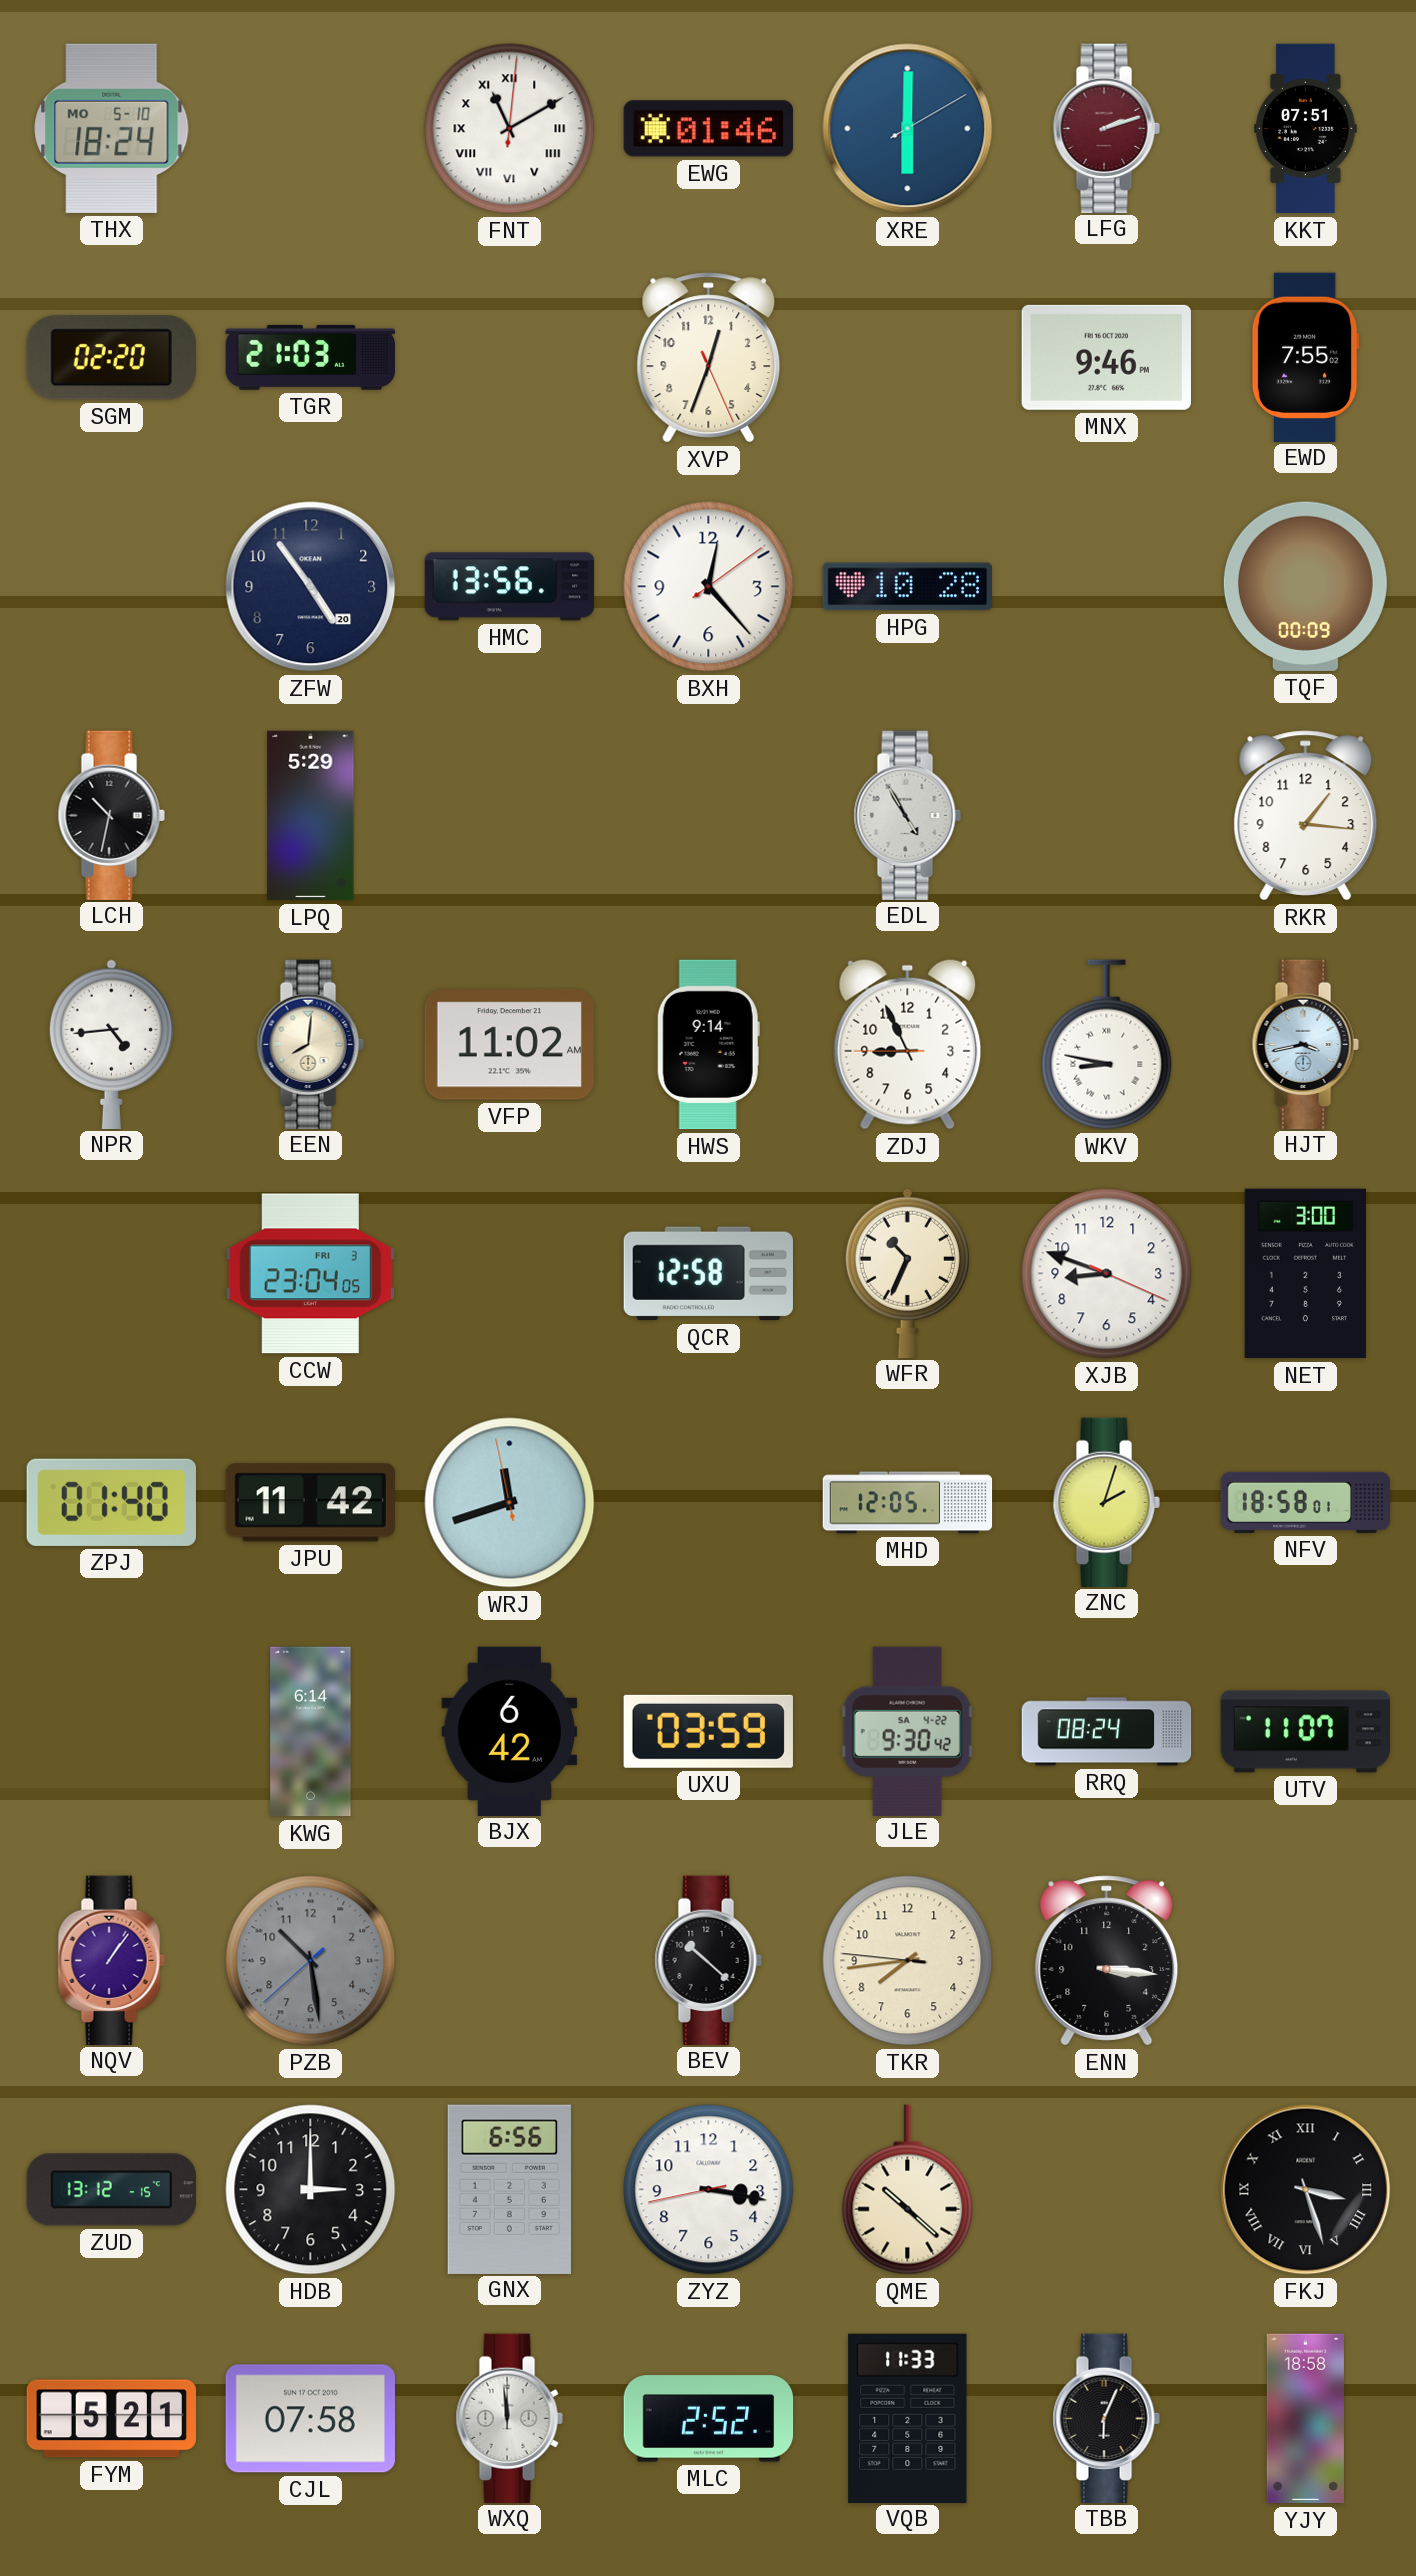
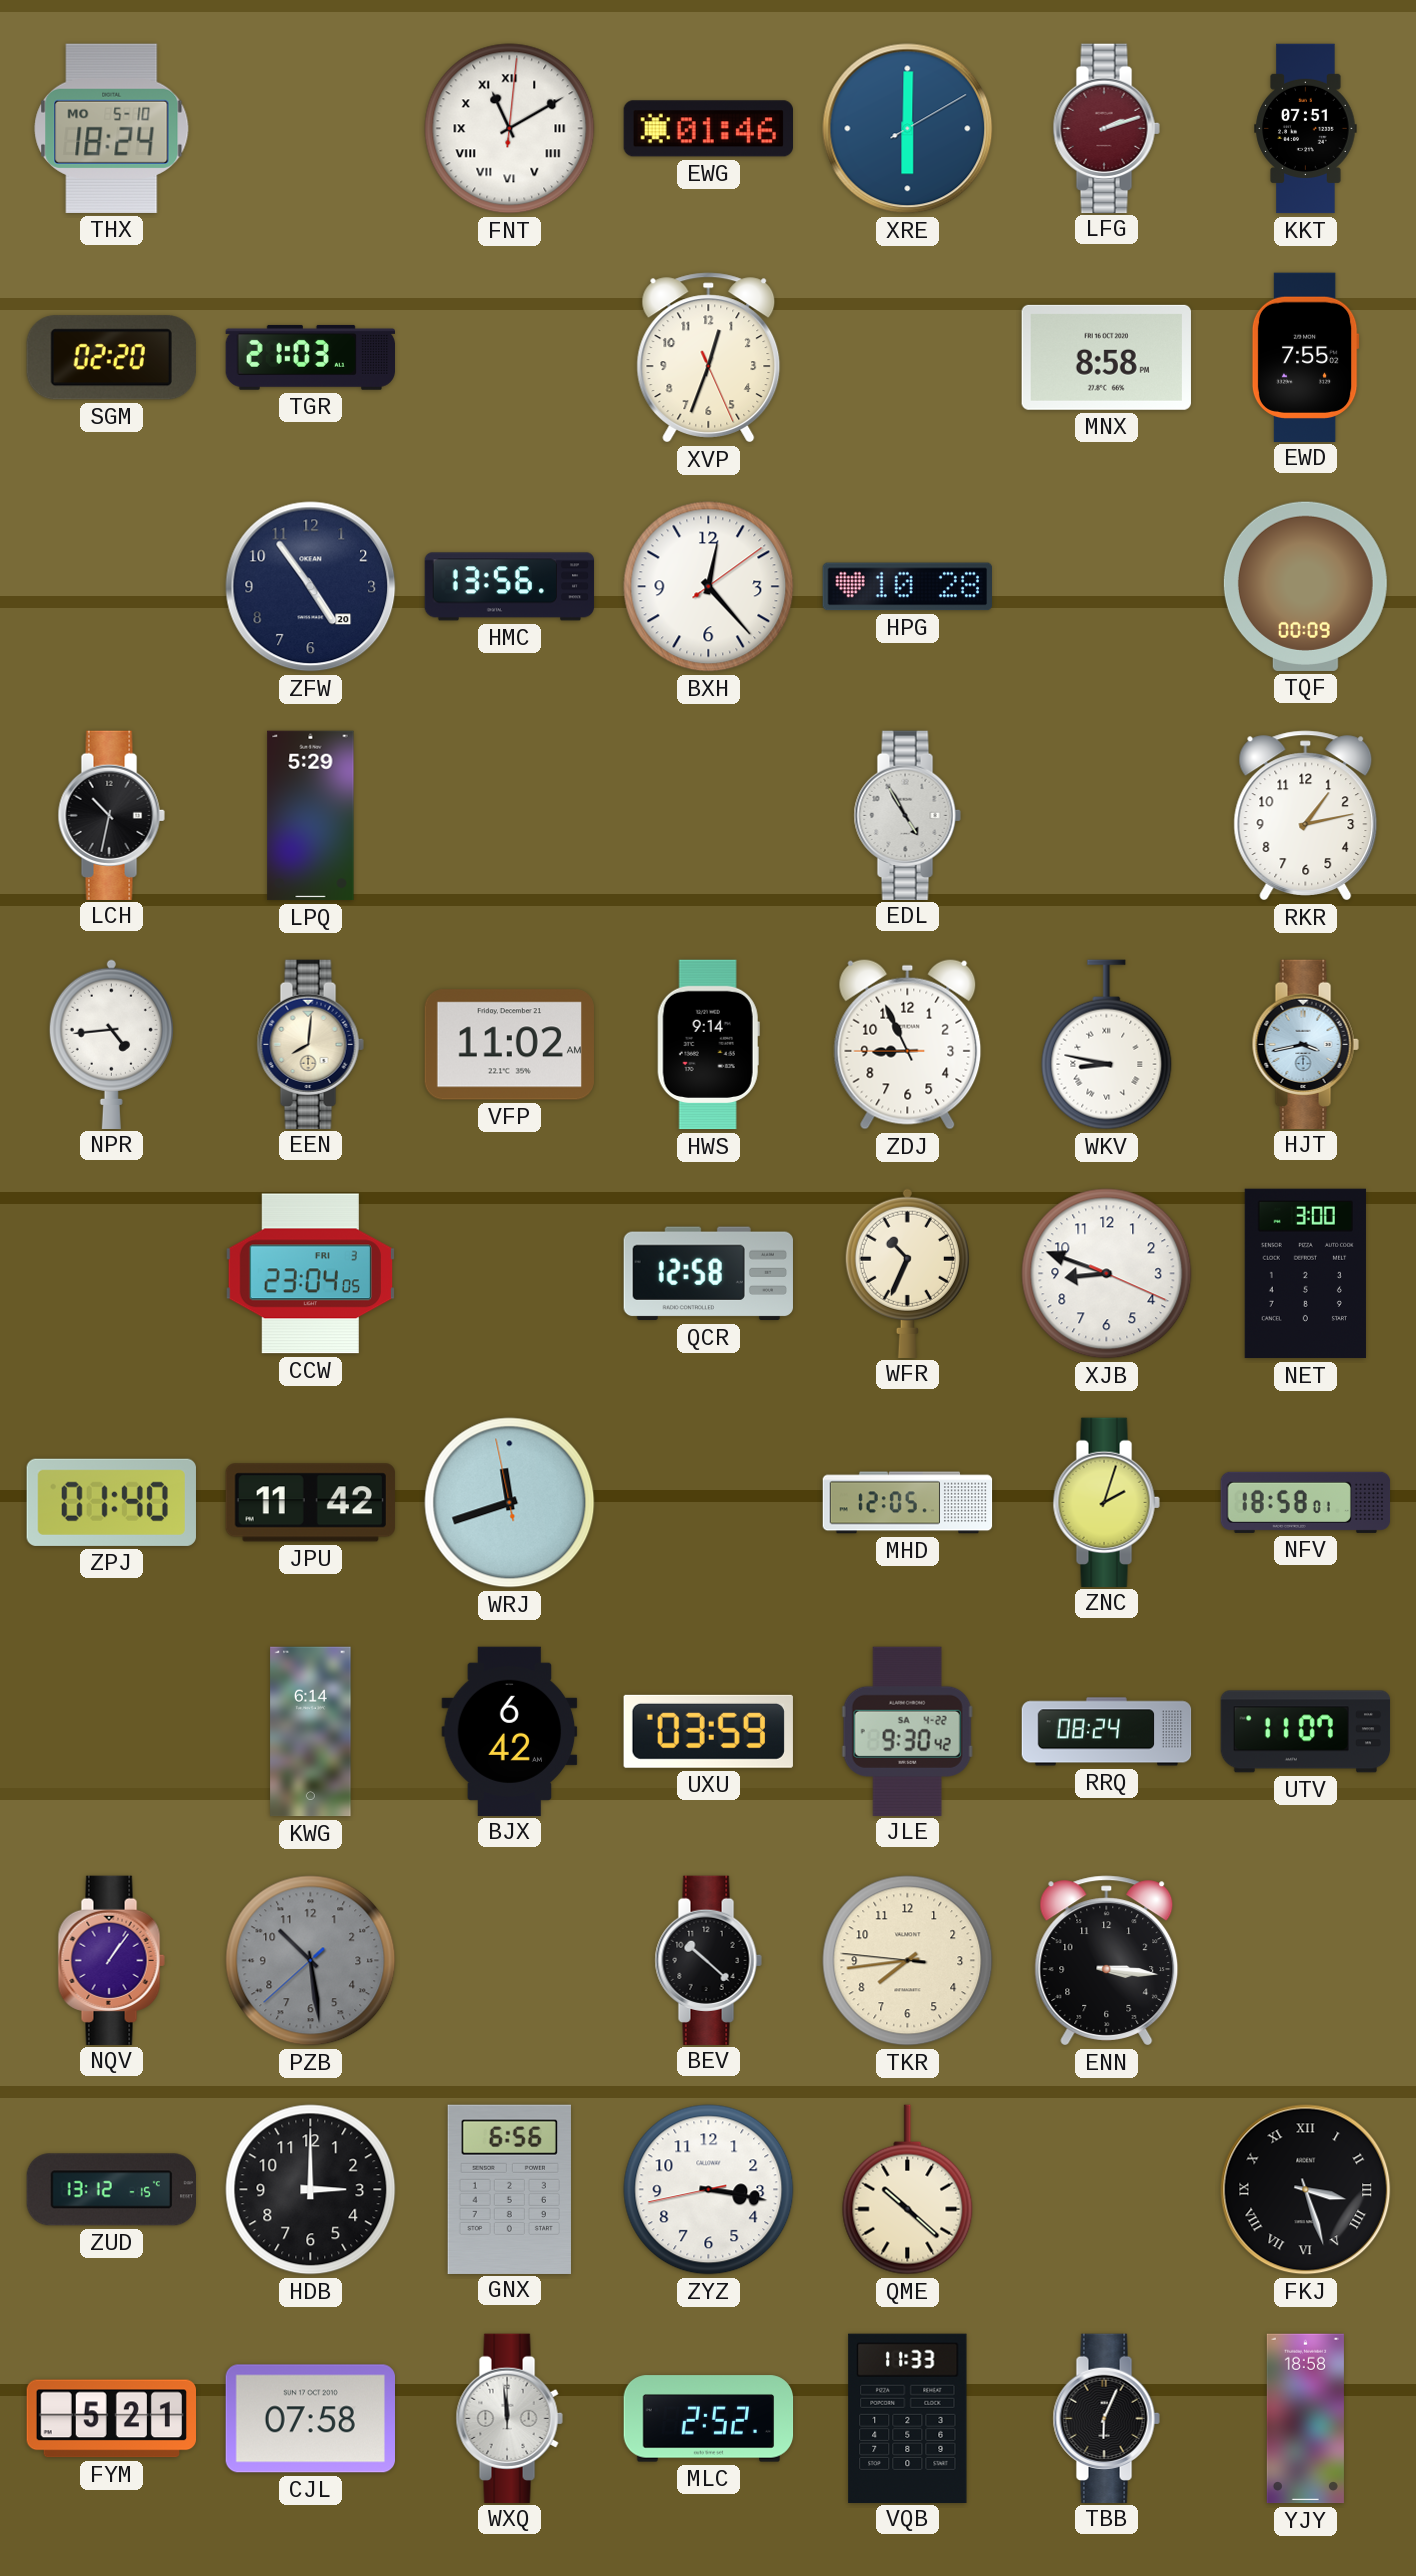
MNX: 9:46 -> 8:58
RKR: 1:16 -> 1:13
